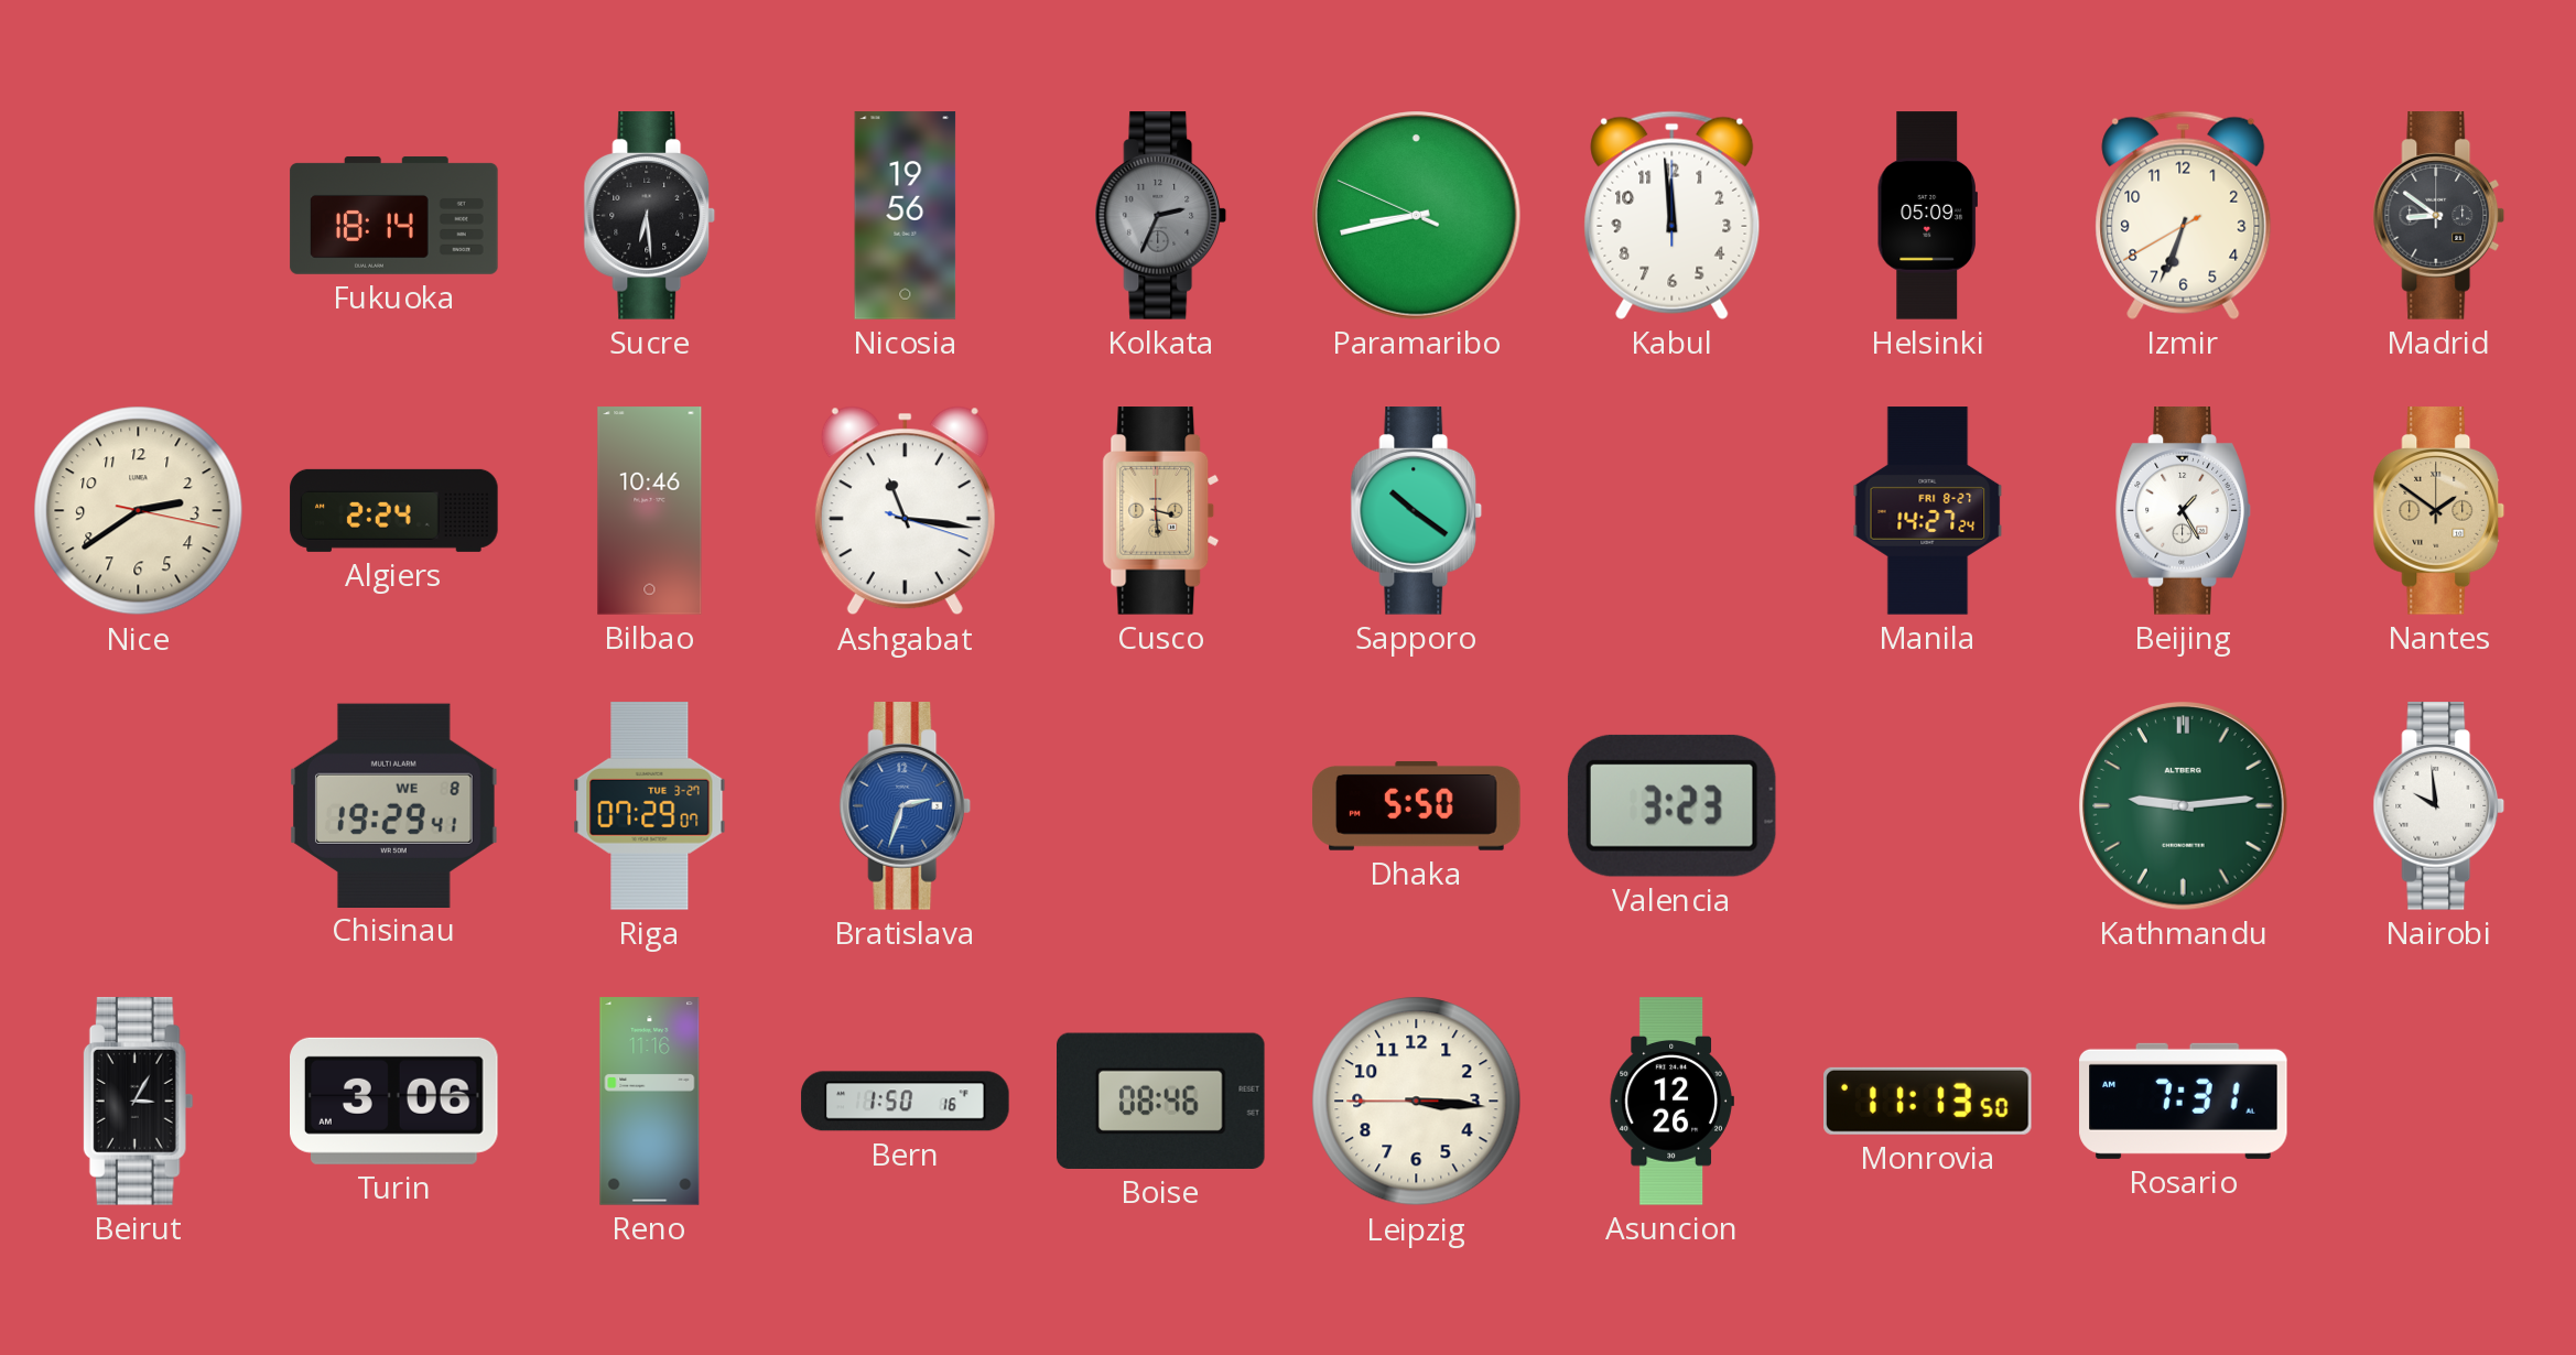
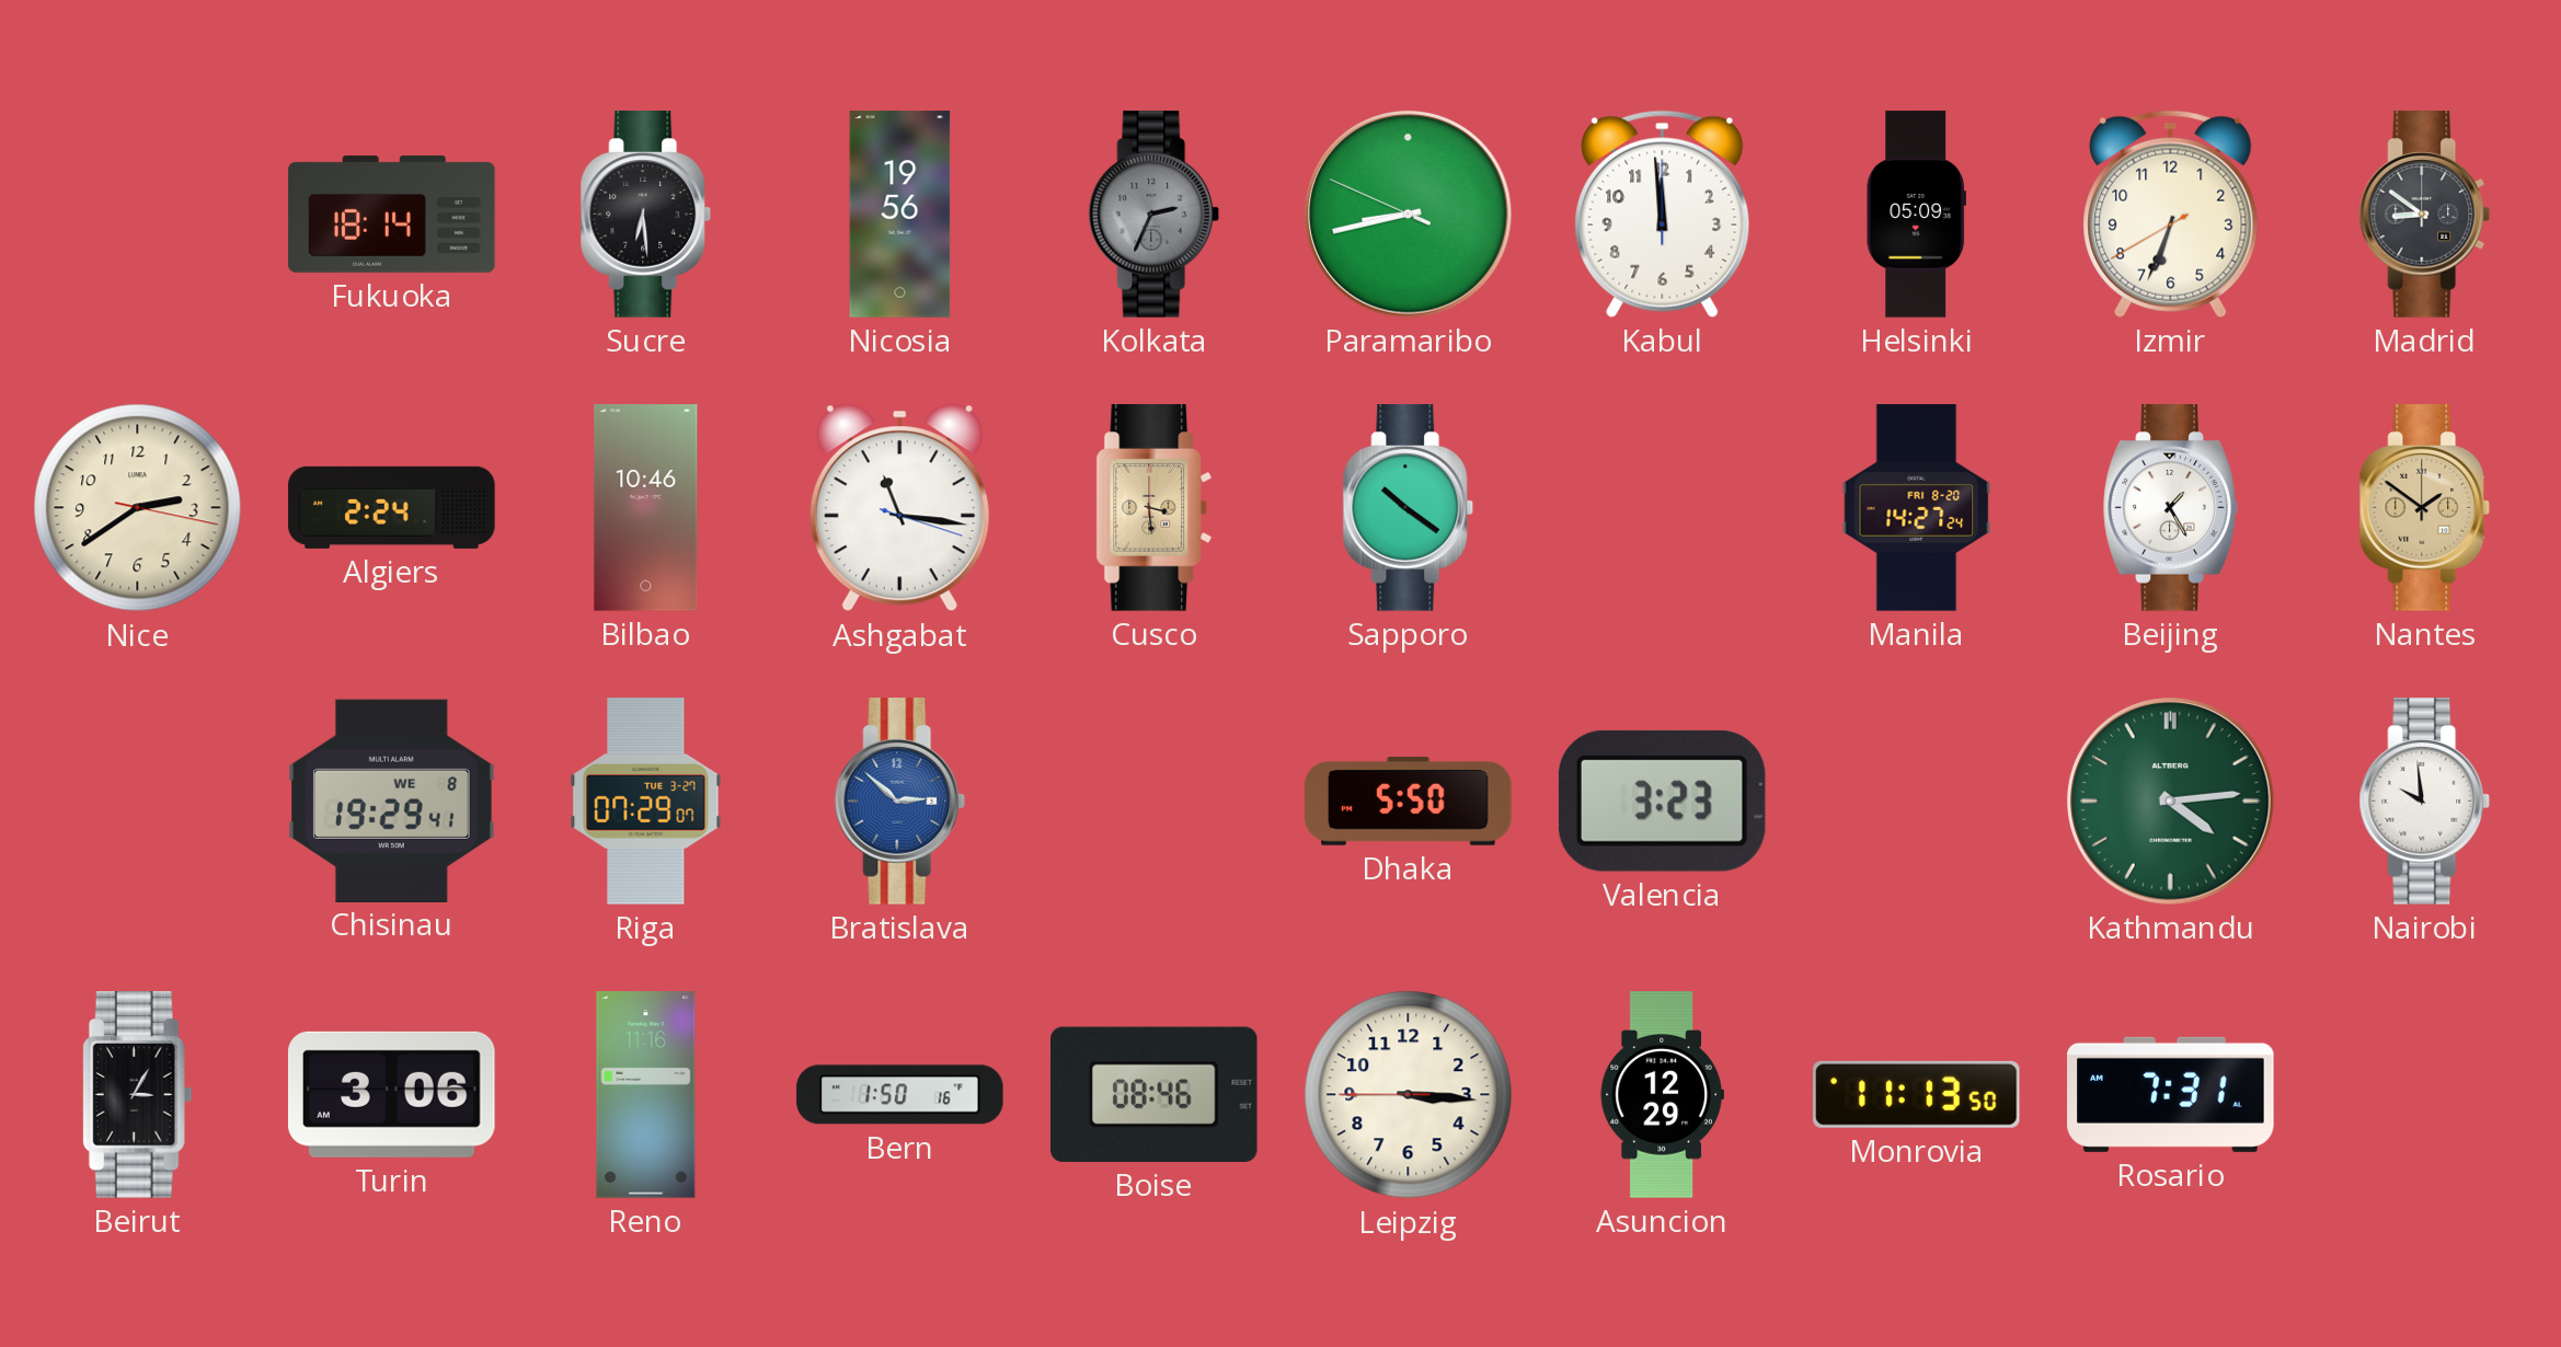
Manila date: FRI 8-27 -> FRI 8-20
Bratislava: 2:33 -> 2:52
Kathmandu: 9:14 -> 4:14
Asuncion: 12:26 -> 12:29
